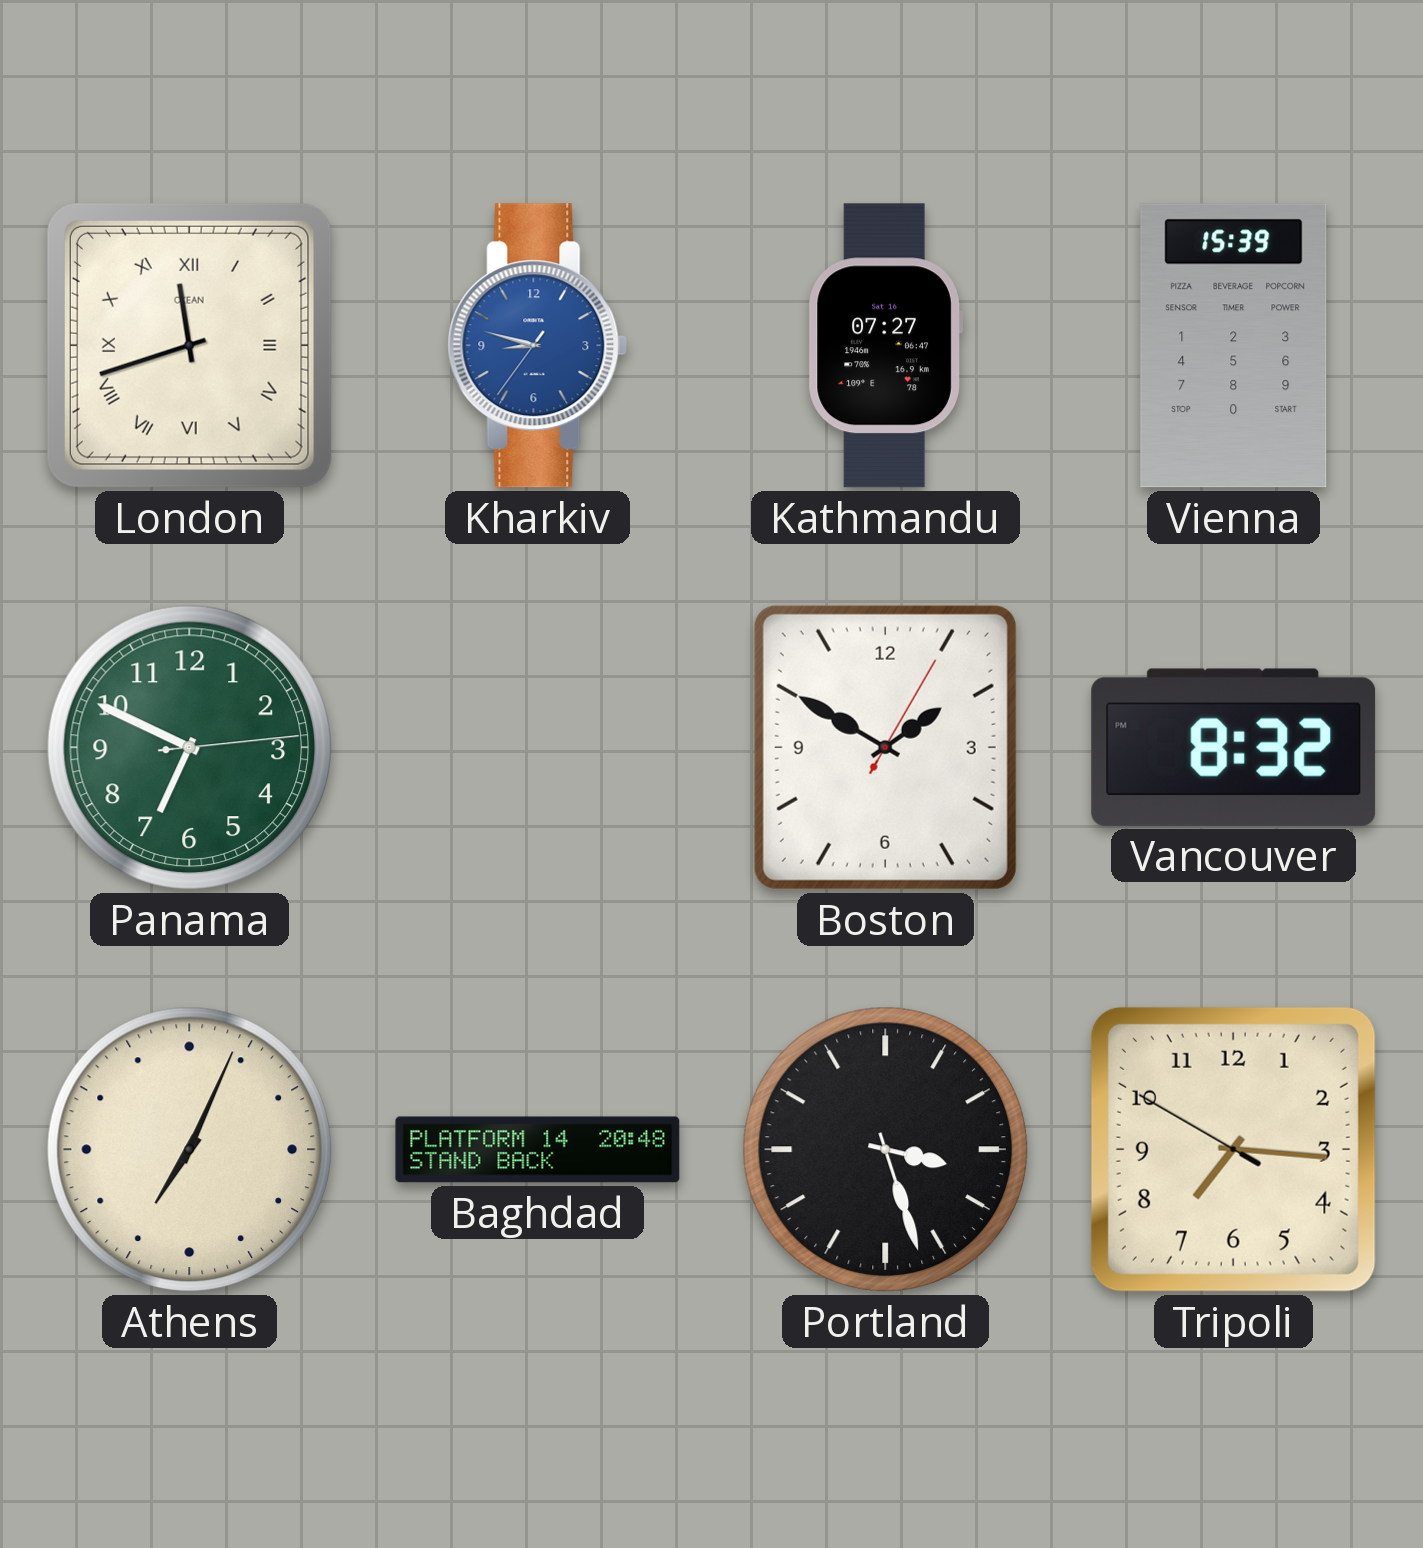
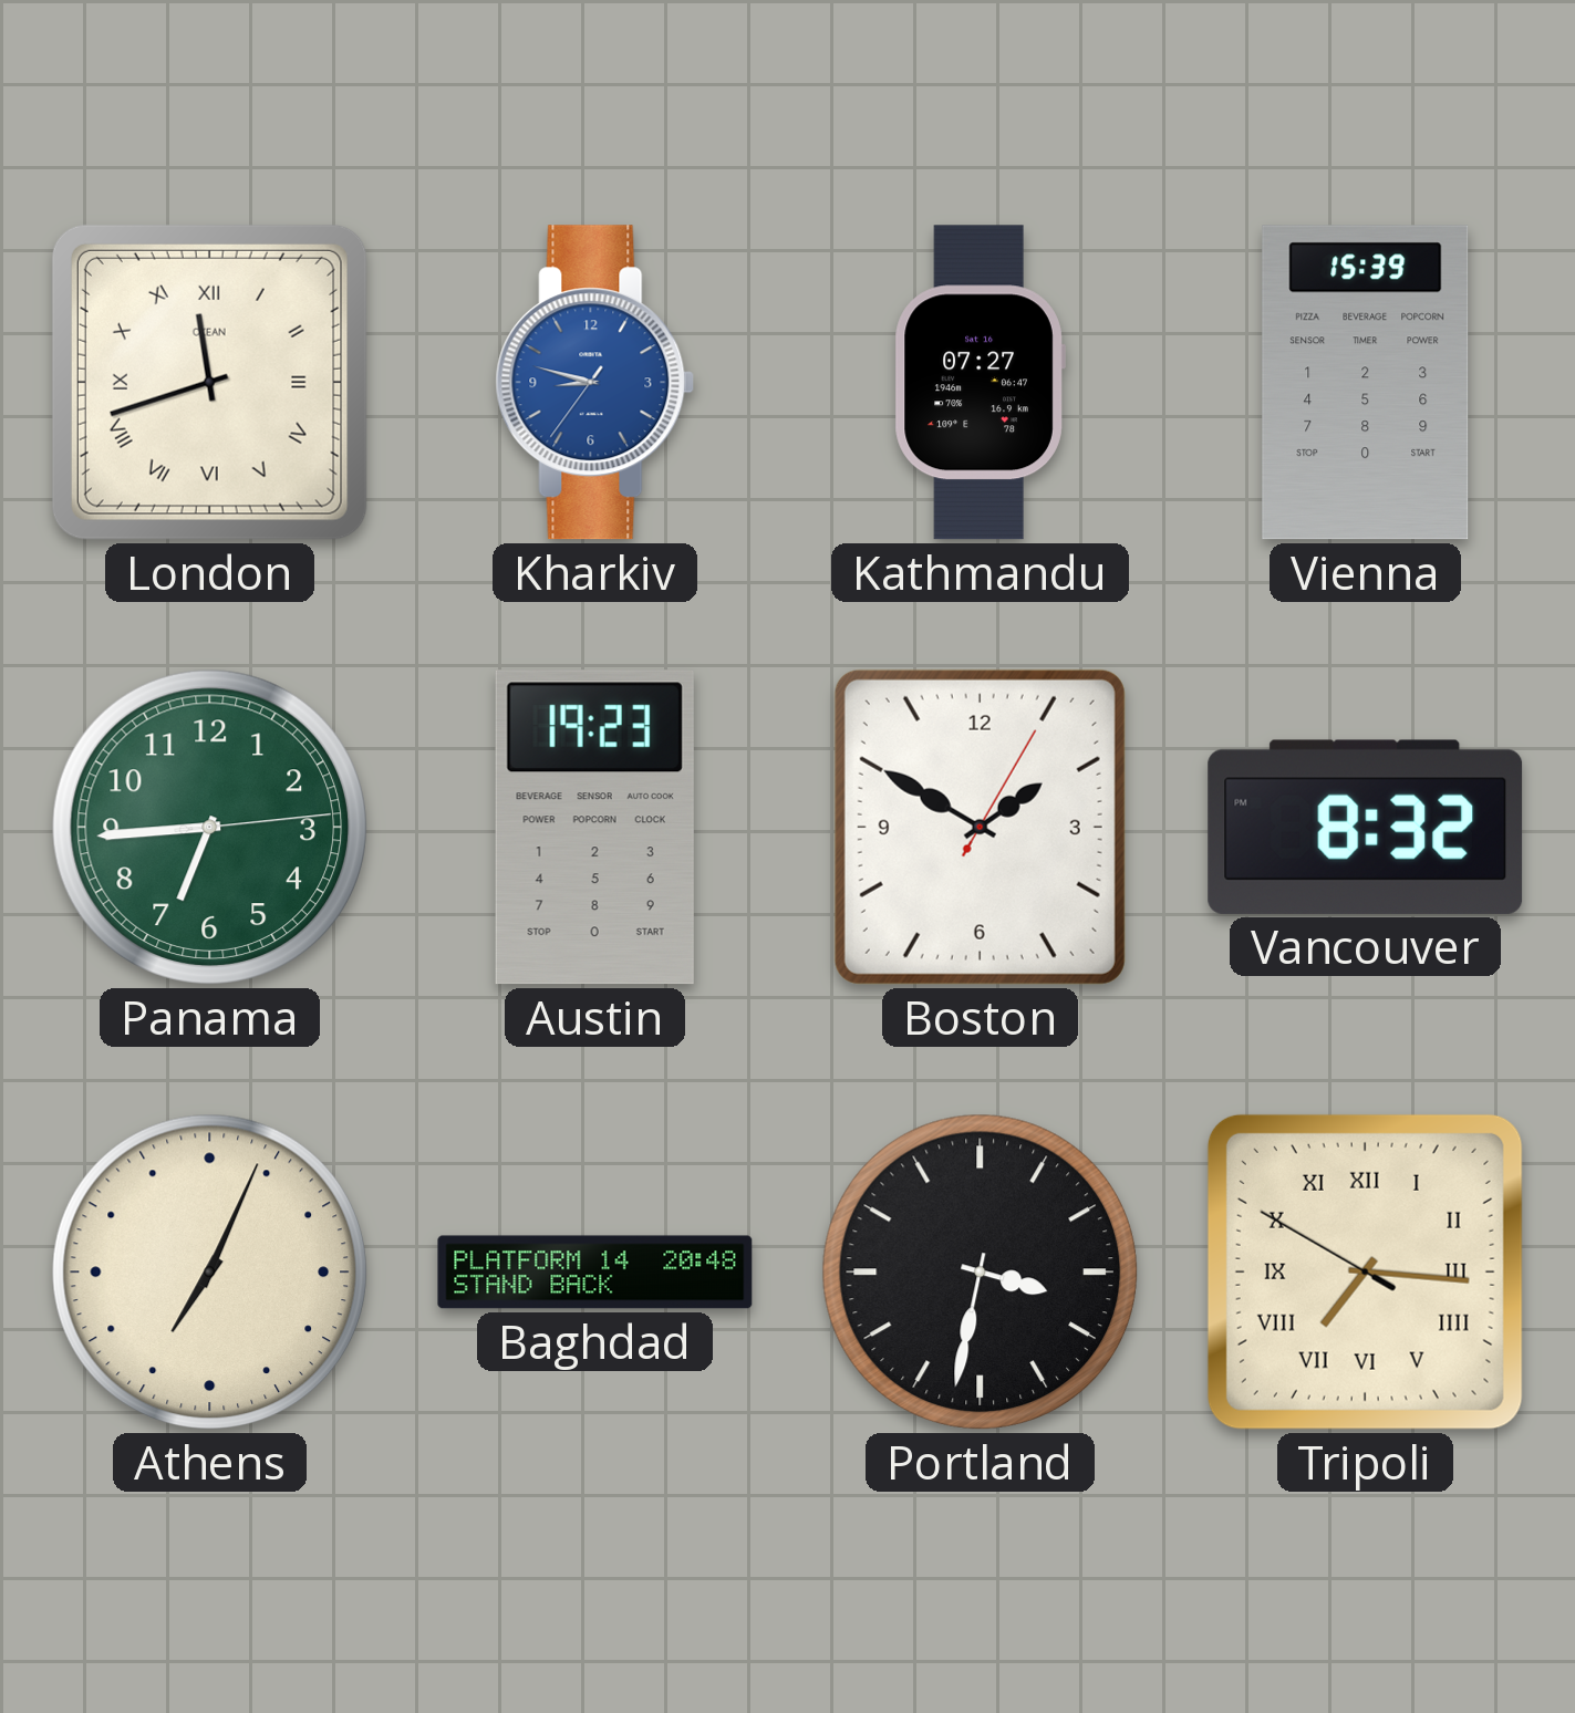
Panama: 6:49 -> 6:44
Austin: none -> 19:23
Portland: 3:27 -> 3:32
Tripoli numerals: Arabic -> Roman
